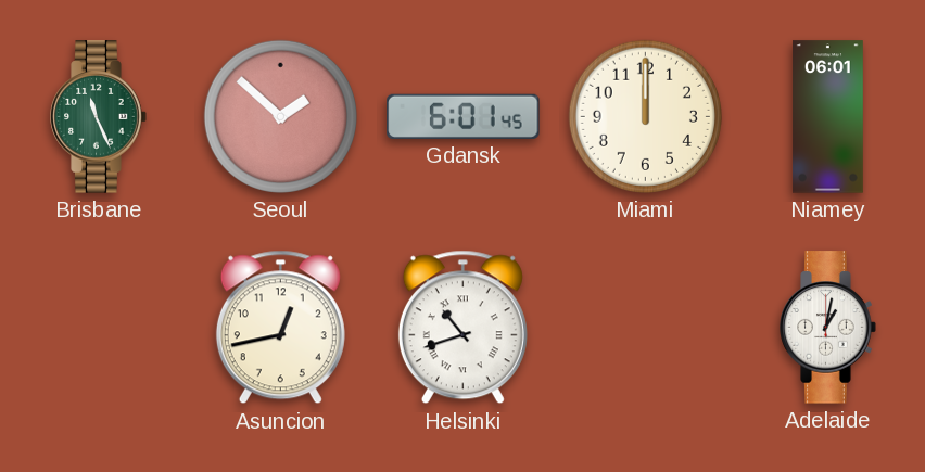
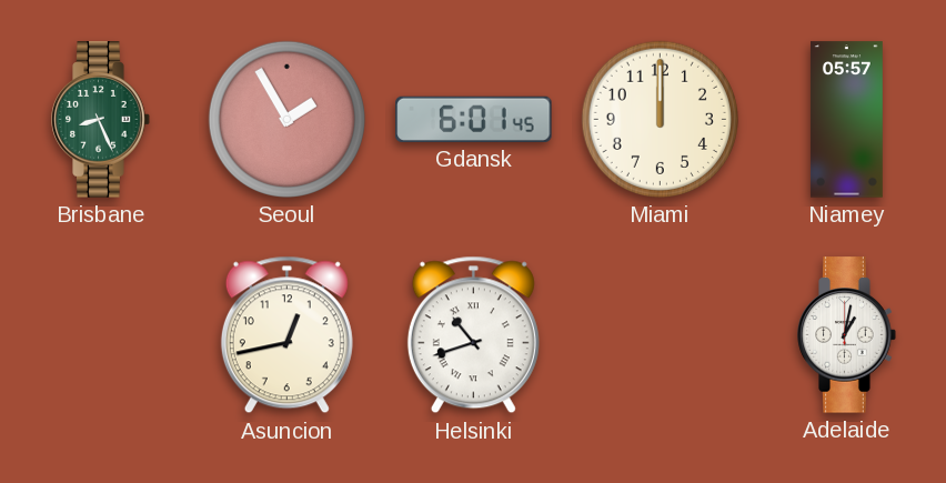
Brisbane: 11:26 -> 8:26
Seoul: 1:52 -> 1:55
Niamey: 06:01 -> 05:57
